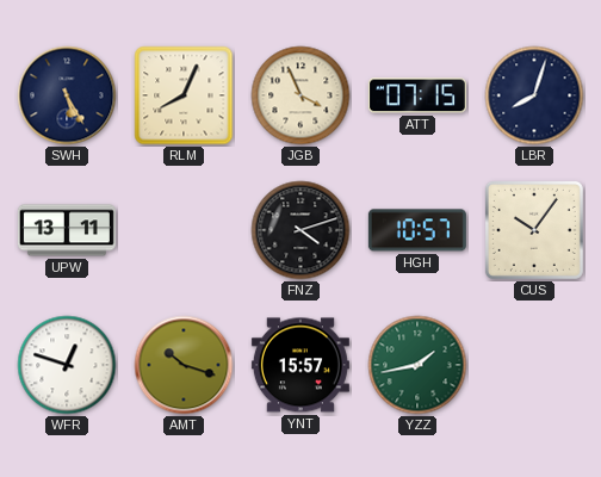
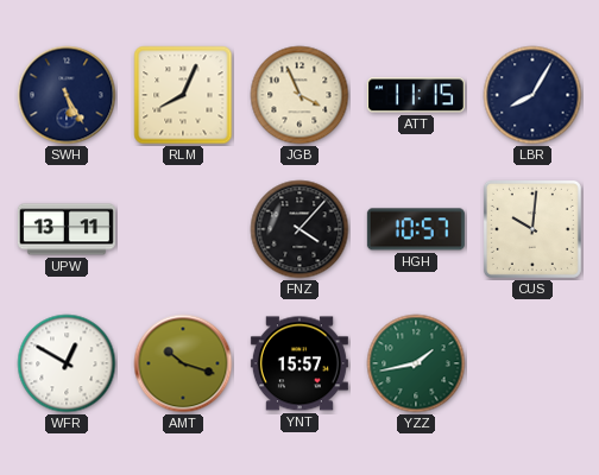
ATT: 07:15 -> 11:15
LBR: 8:03 -> 8:05
FNZ: 4:12 -> 4:07
CUS: 10:06 -> 10:01
WFR: 12:48 -> 12:50
